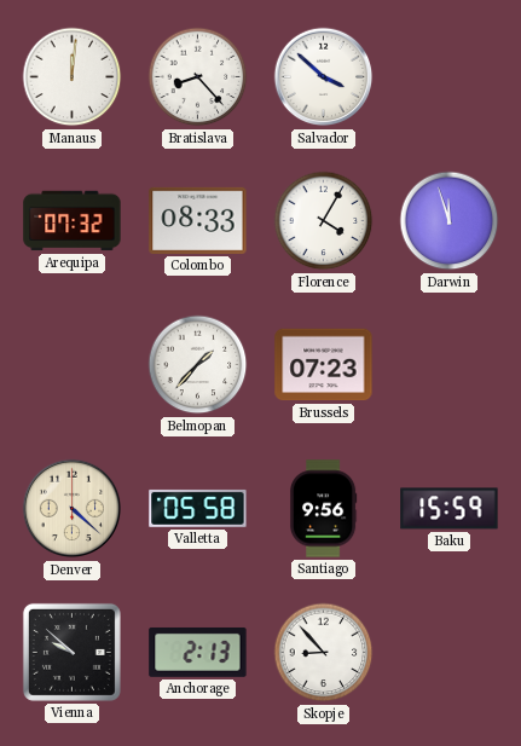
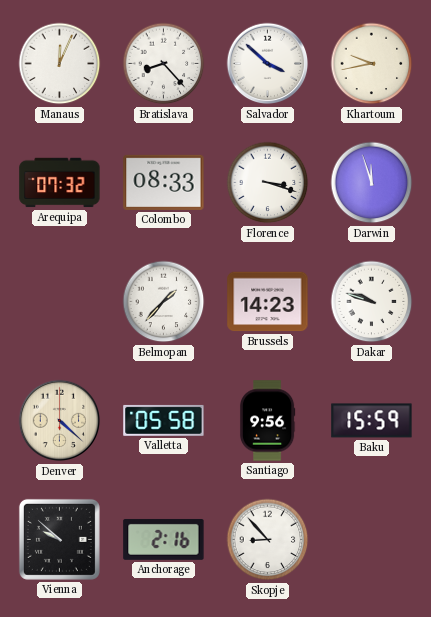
Manaus: 12:01 -> 12:04
Khartoum: none -> 9:43
Florence: 4:05 -> 3:18
Brussels: 07:23 -> 14:23
Dakar: none -> 9:48
Anchorage: 2:13 -> 2:16
